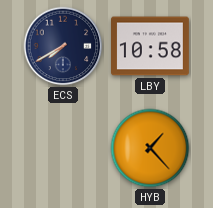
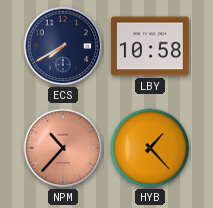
NPM: none -> 10:37
